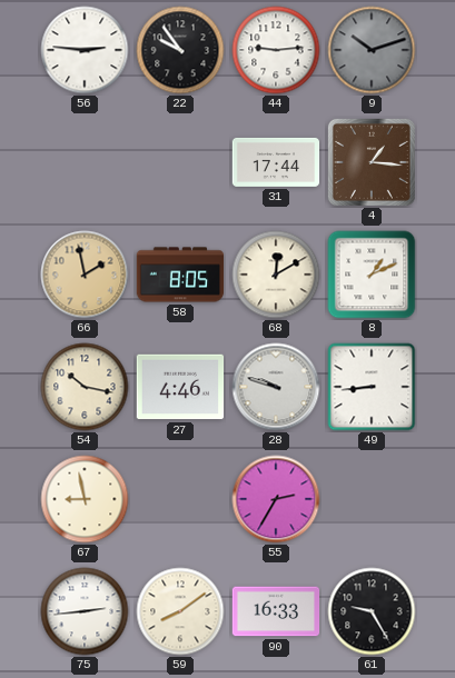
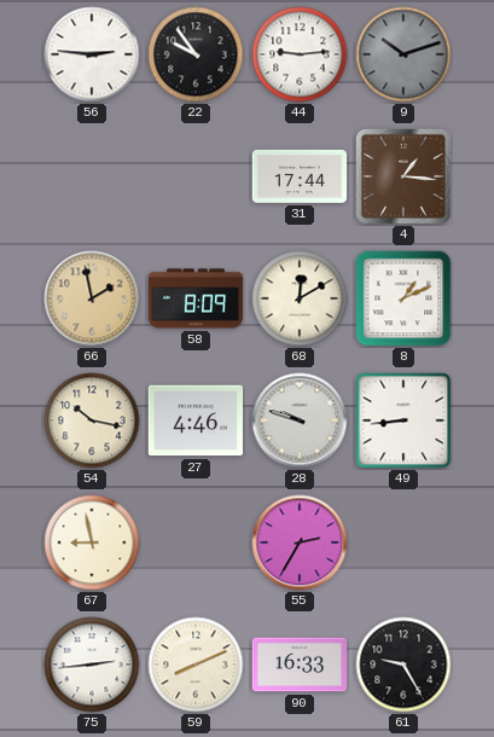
58: 8:05 -> 8:09
59: 8:09 -> 8:11
